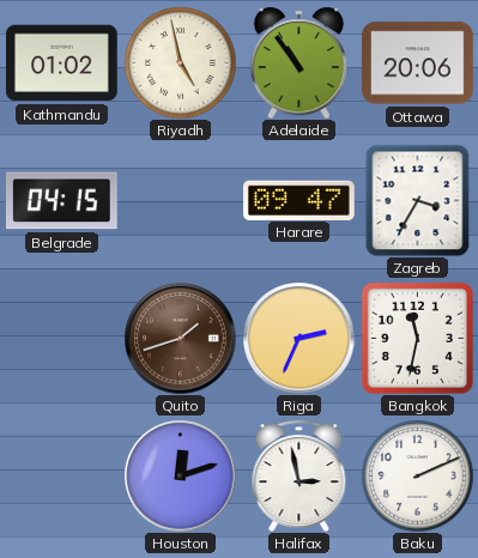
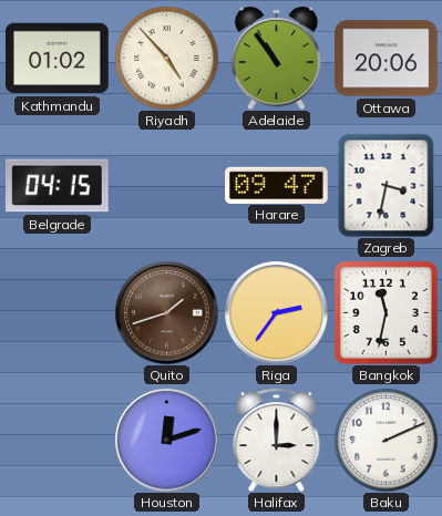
Riyadh: 4:58 -> 4:53
Zagreb: 3:35 -> 3:32
Riga: 2:34 -> 2:36
Halifax: 2:58 -> 3:00
